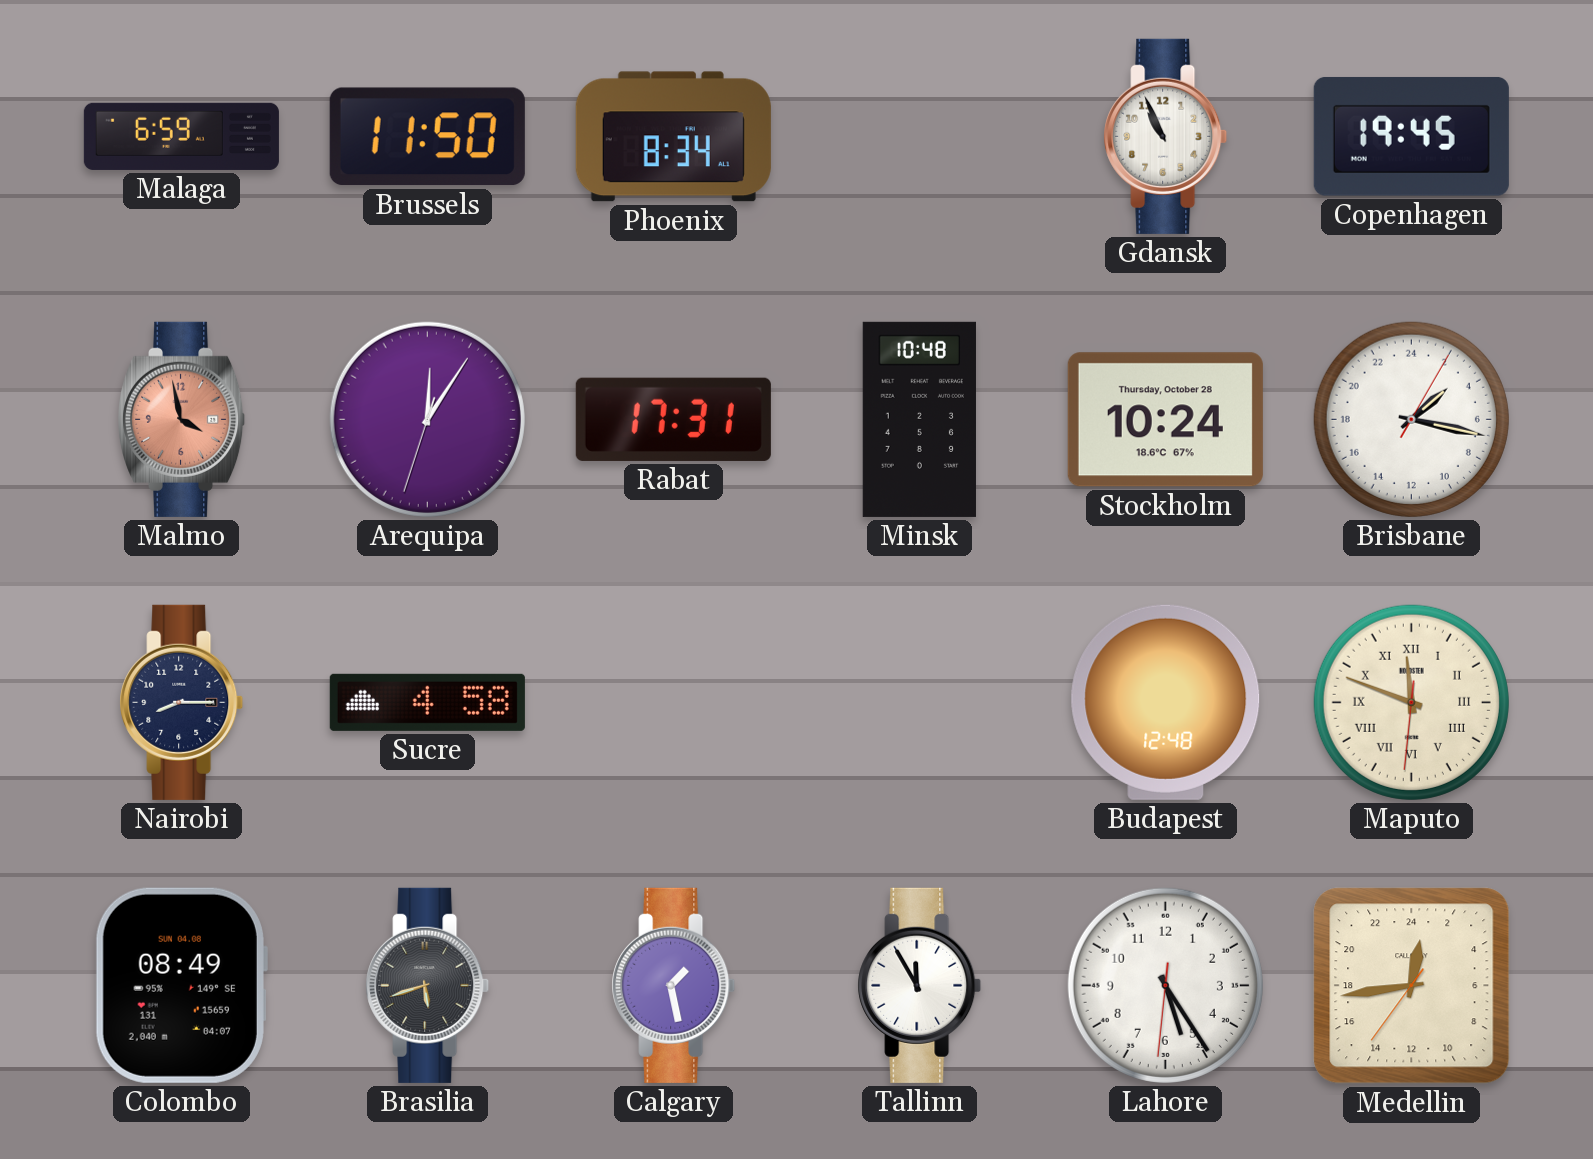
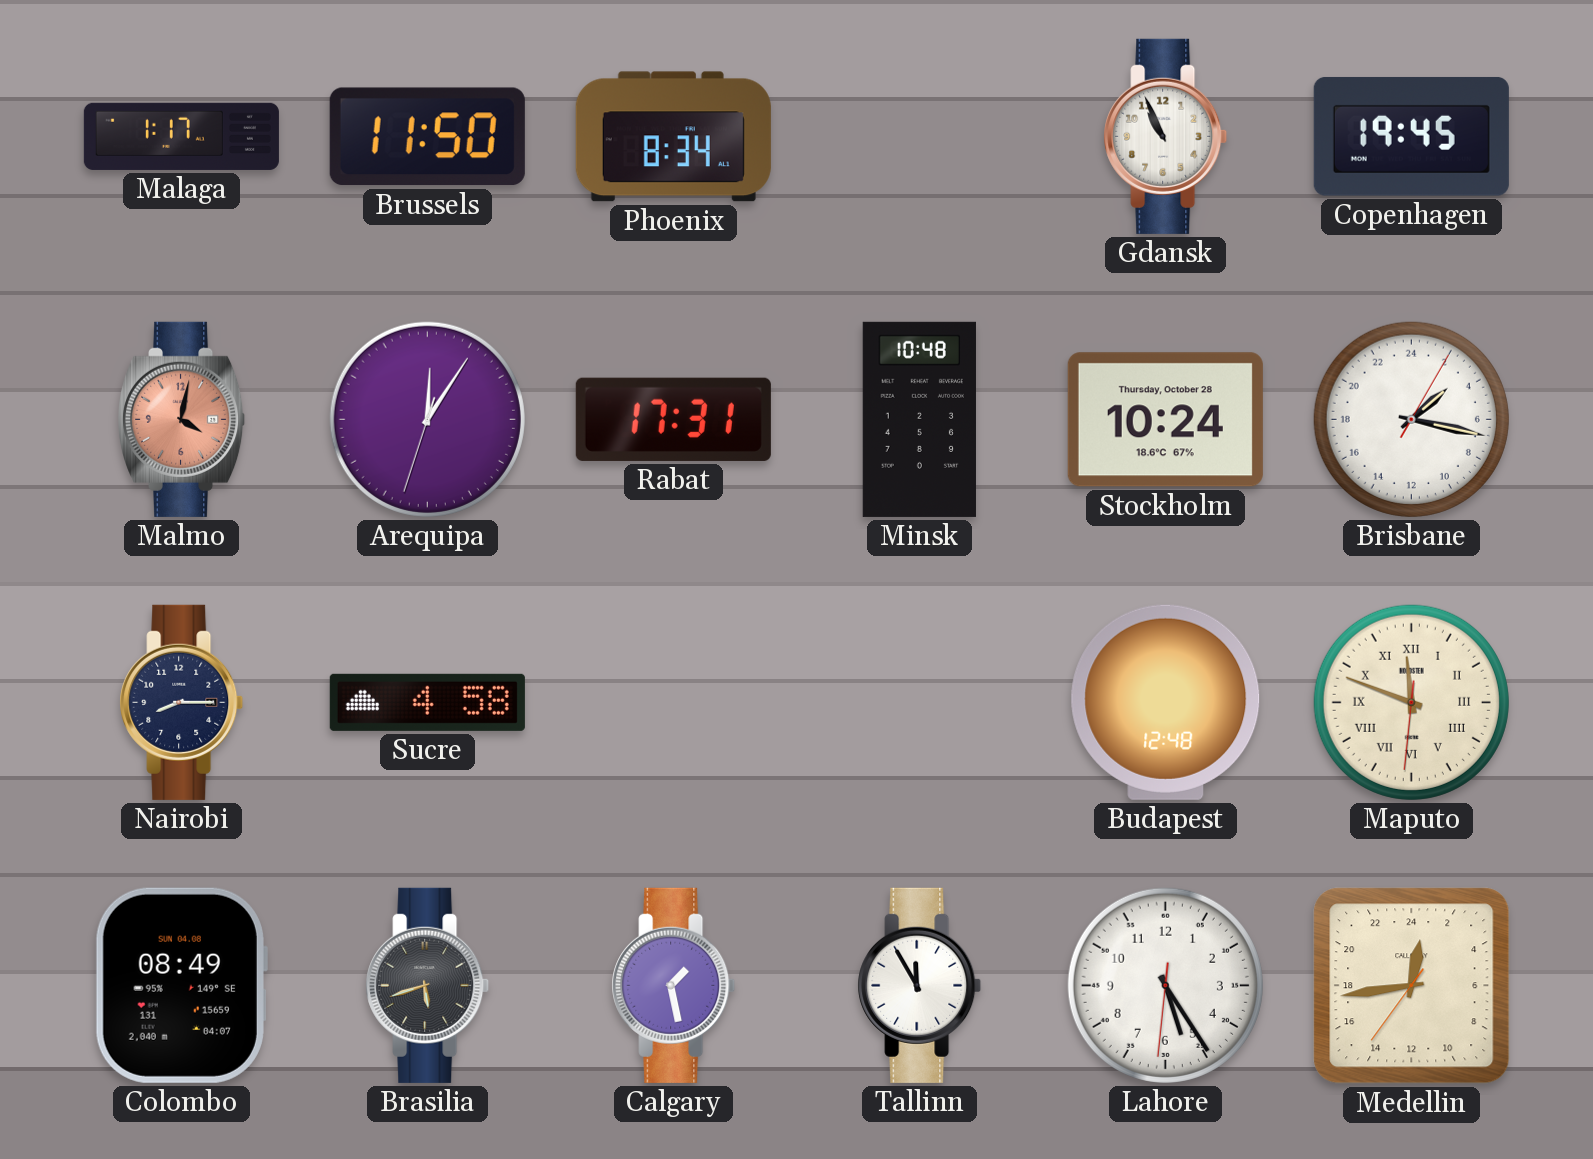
Malaga: 6:59 -> 1:17
Malmo: 3:58 -> 4:02
